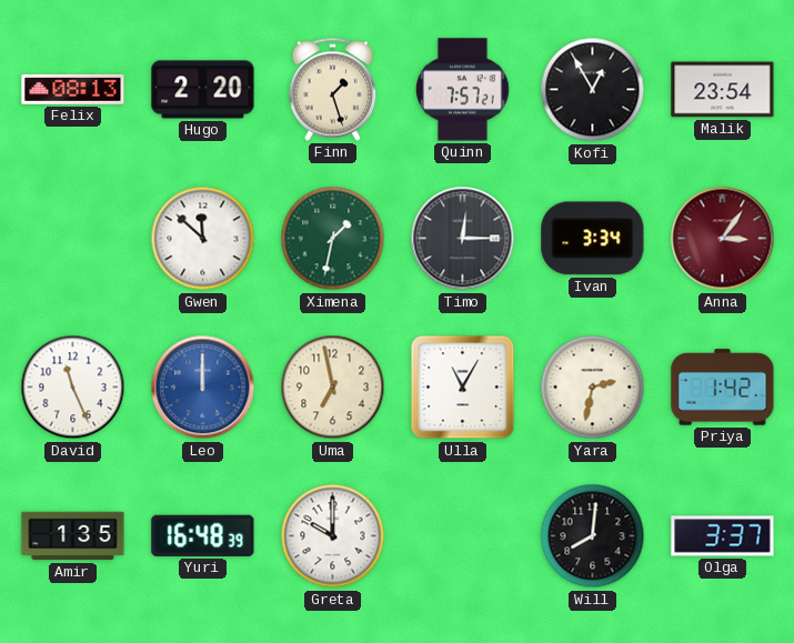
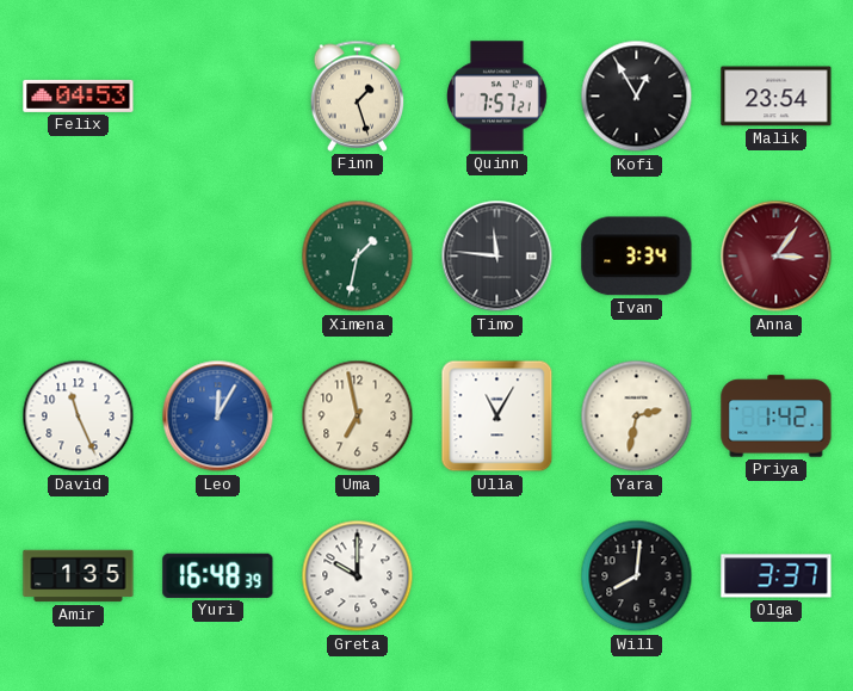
Felix: 08:13 -> 04:53
Hugo: 2:20 -> none
Gwen: 11:52 -> none
Timo: 12:15 -> 11:46
Leo: 12:00 -> 12:05
